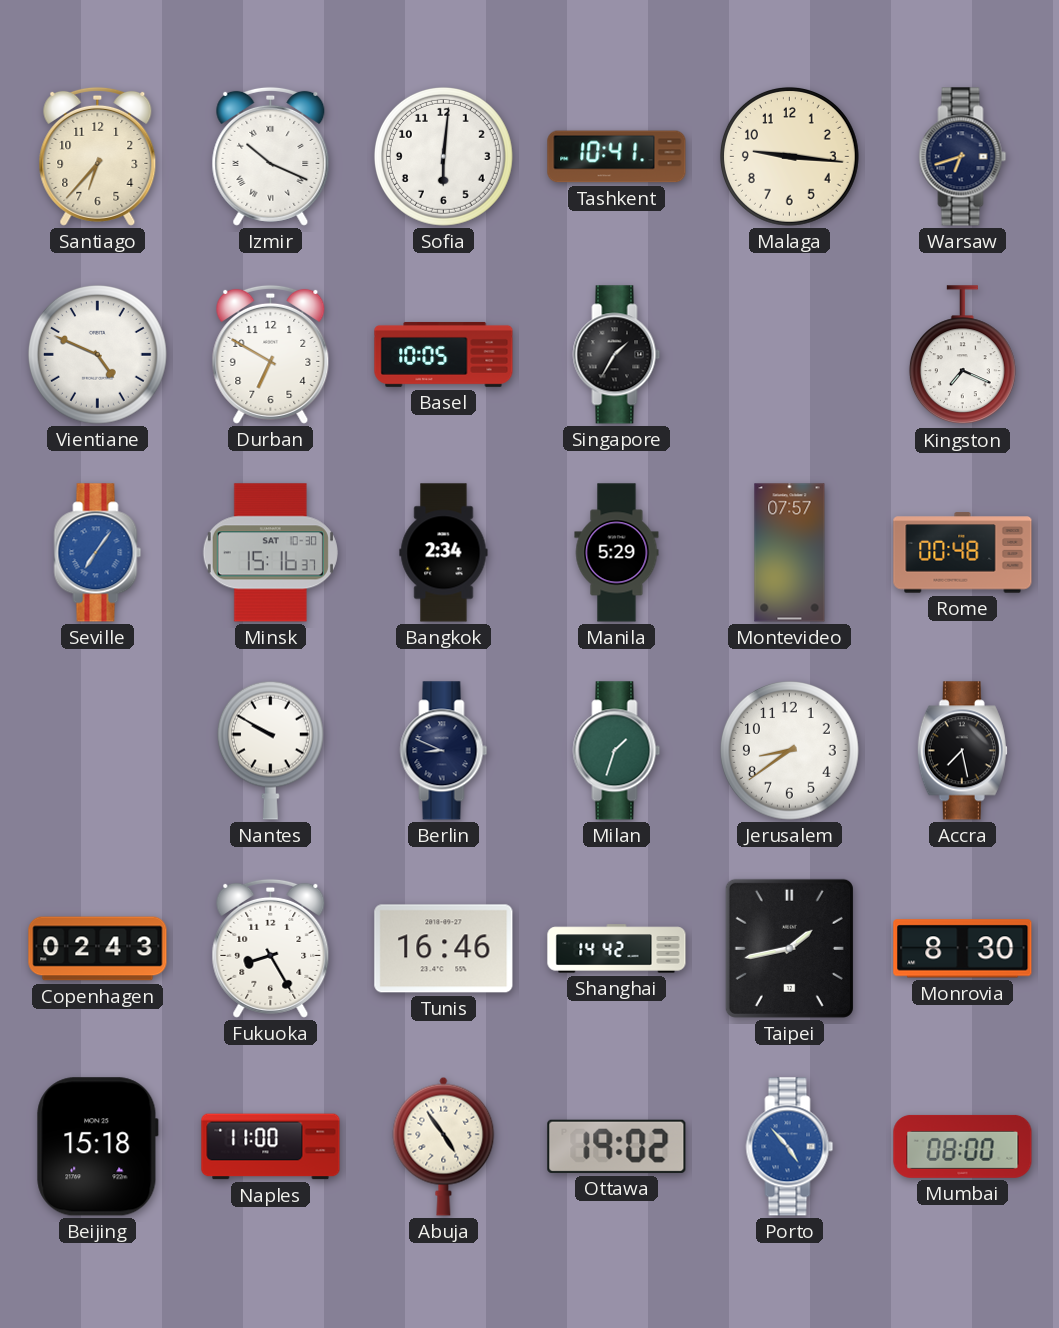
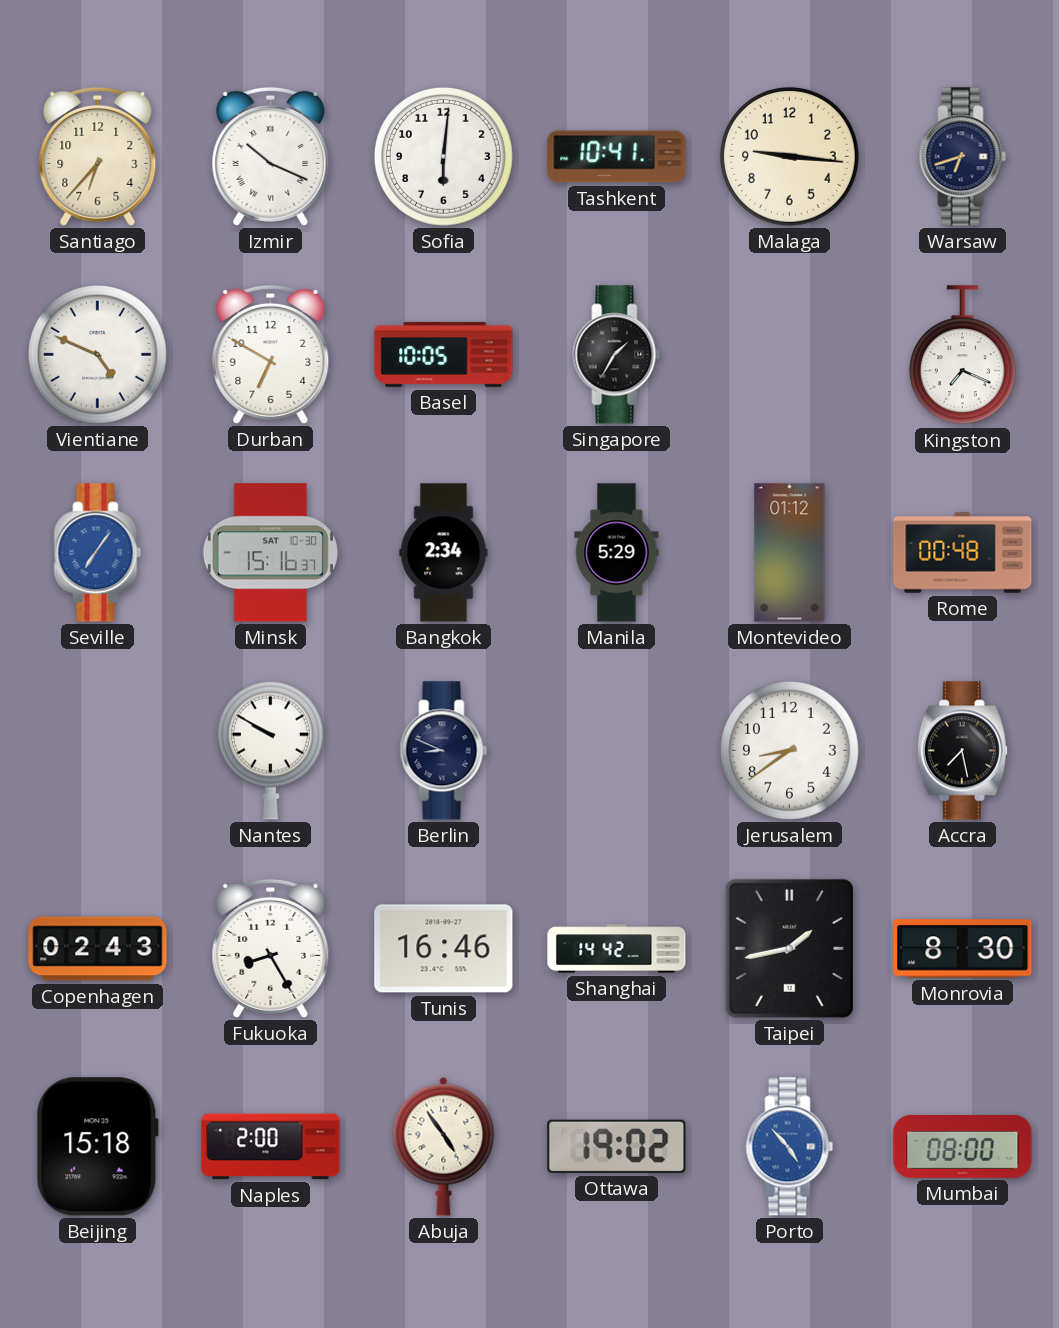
Montevideo: 07:57 -> 01:12
Milan: 1:33 -> none
Naples: 11:00 -> 2:00
